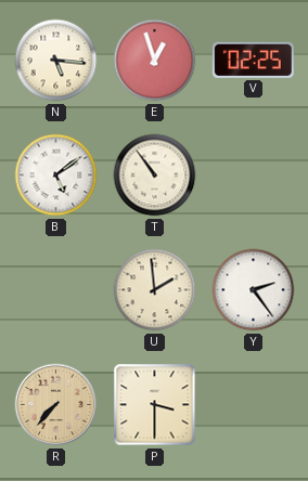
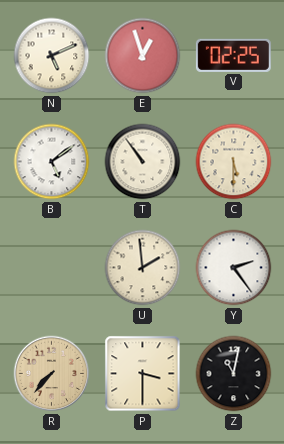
N: 5:16 -> 5:11
C: none -> 5:30
Z: none -> 11:02
